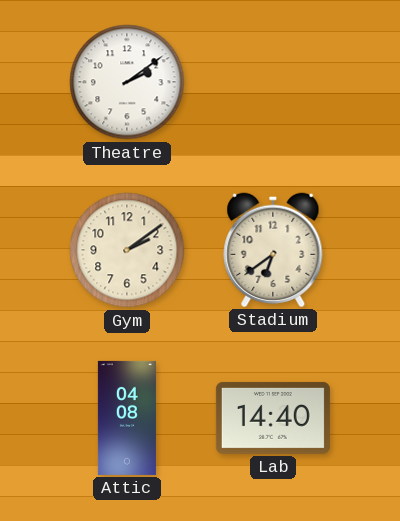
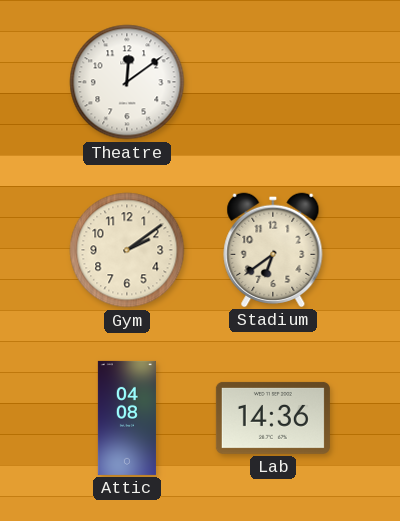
Theatre: 2:09 -> 12:09
Lab: 14:40 -> 14:36
